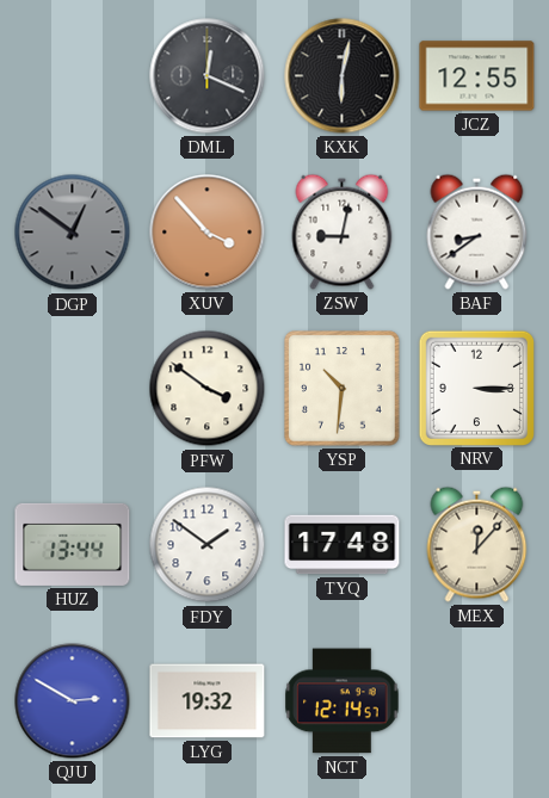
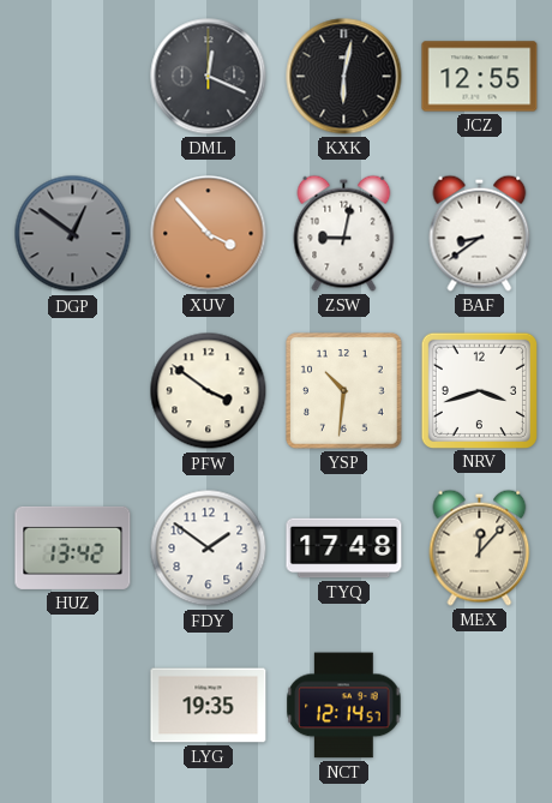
NRV: 3:15 -> 3:42
HUZ: 13:44 -> 13:42
QJU: 2:50 -> none
LYG: 19:32 -> 19:35
